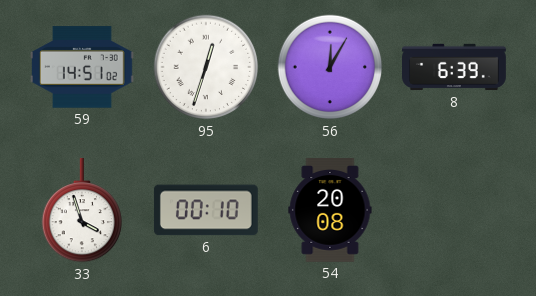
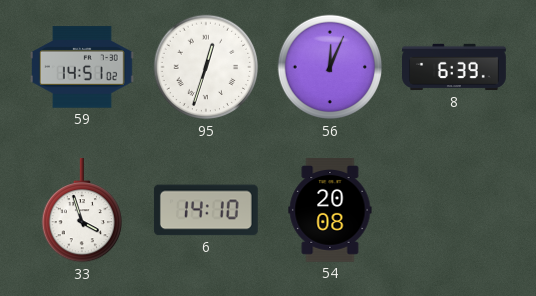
56: 12:05 -> 12:04
6: 00:10 -> 14:10
